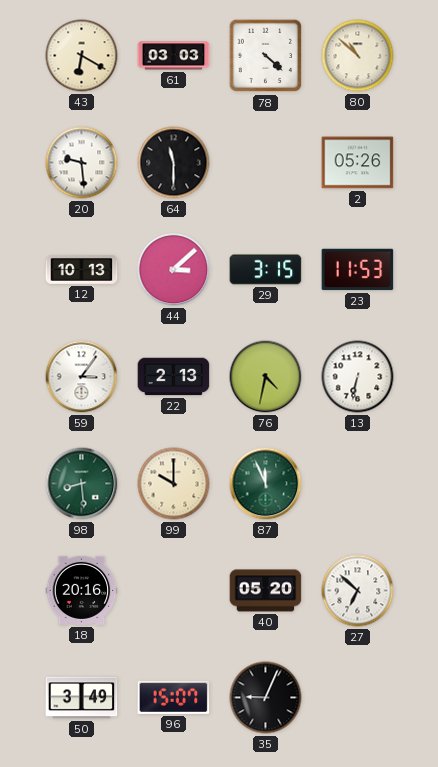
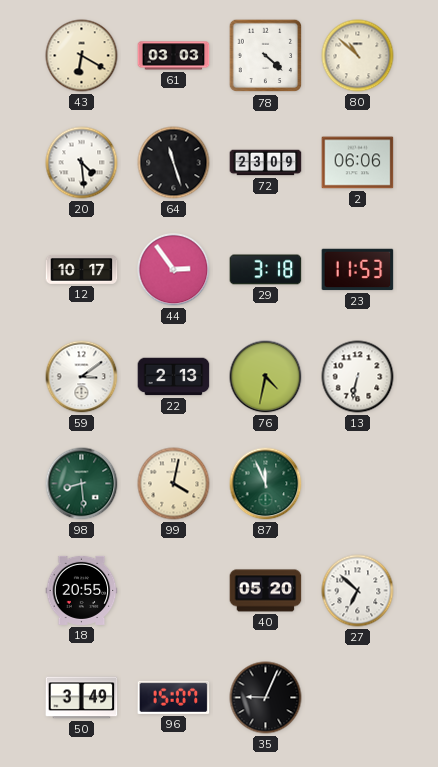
20: 9:29 -> 4:29
64: 11:30 -> 11:27
72: none -> 23:09
2: 05:26 -> 06:06
12: 10:13 -> 10:17
44: 3:08 -> 2:54
29: 3:15 -> 3:18
59: 3:06 -> 3:09
99: 10:00 -> 4:02
18: 20:16 -> 20:55
